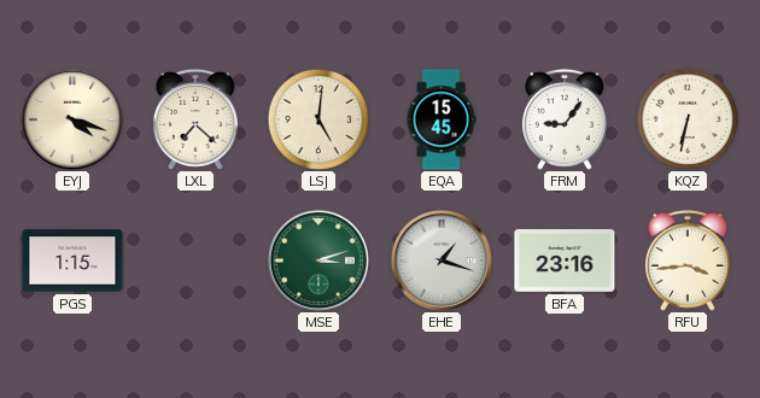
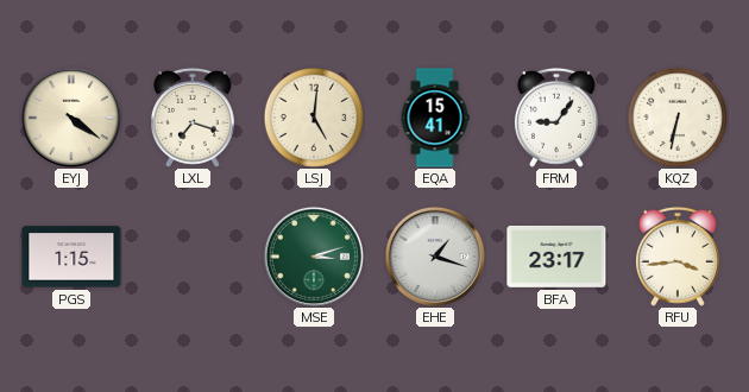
EYJ: 4:18 -> 4:21
LXL: 7:22 -> 7:18
EQA: 15:45 -> 15:41
BFA: 23:16 -> 23:17
